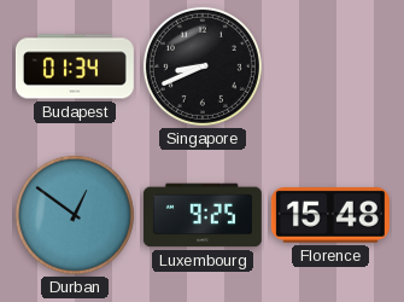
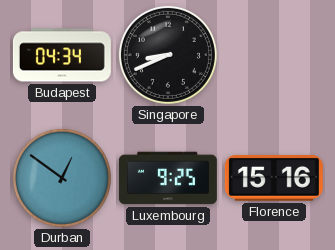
Budapest: 01:34 -> 04:34
Florence: 15:48 -> 15:16
